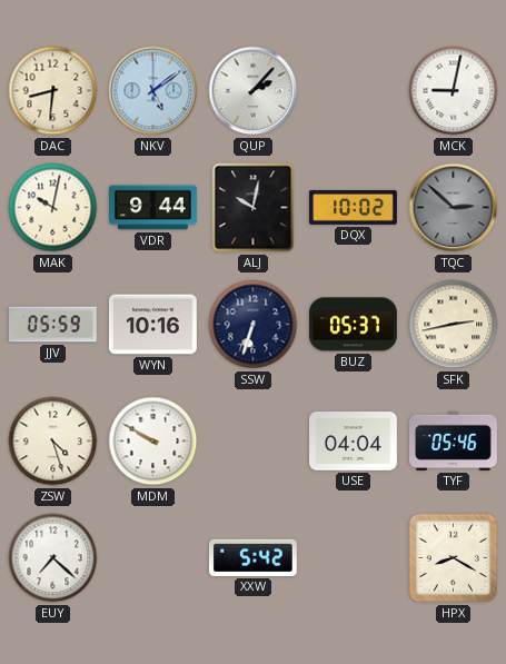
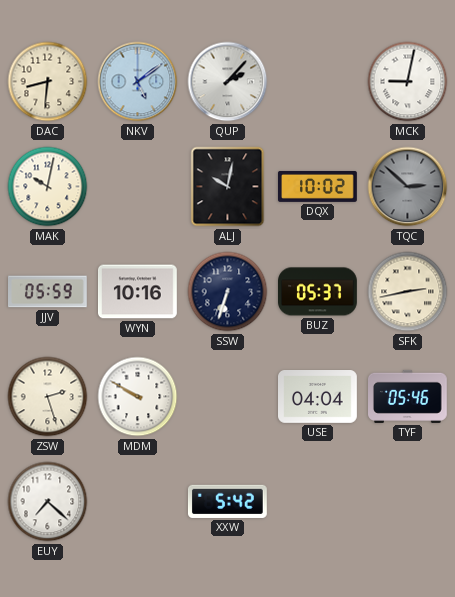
VDR: 9:44 -> none
ZSW: 4:27 -> 2:27
HPX: 8:20 -> none
